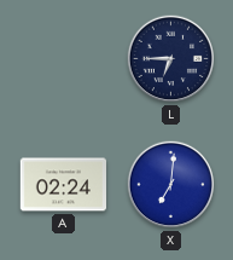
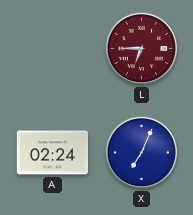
L dial: navy -> burgundy
X: 7:01 -> 7:04
